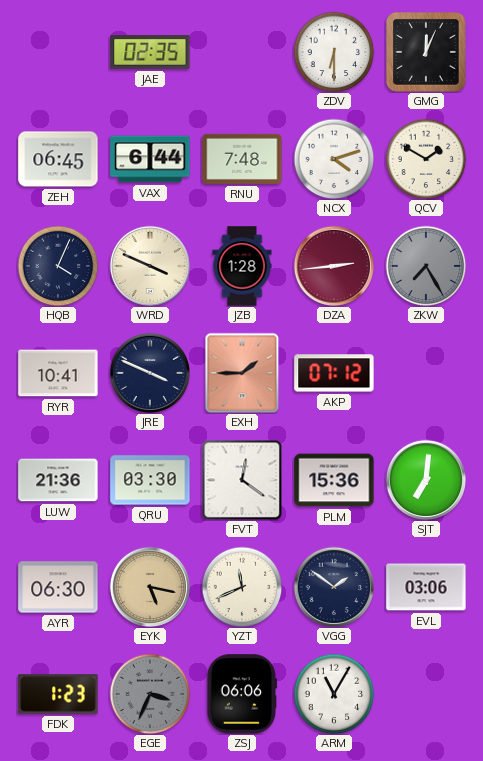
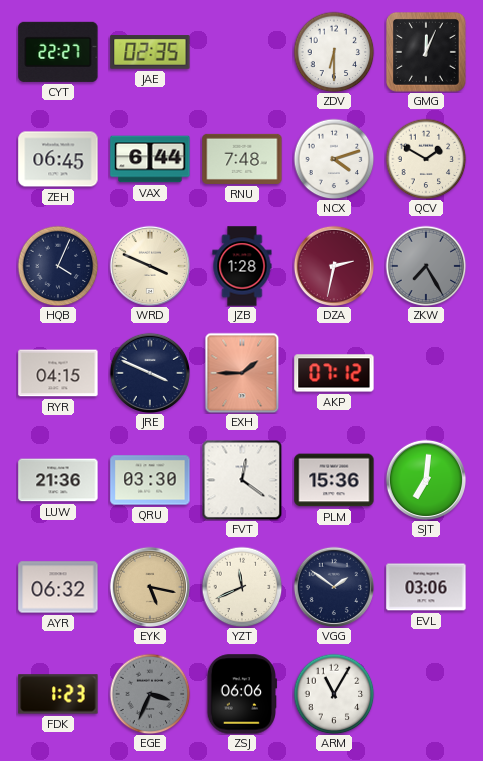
CYT: none -> 22:27
DZA: 2:44 -> 2:32
RYR: 10:41 -> 04:15
AYR: 06:30 -> 06:32
